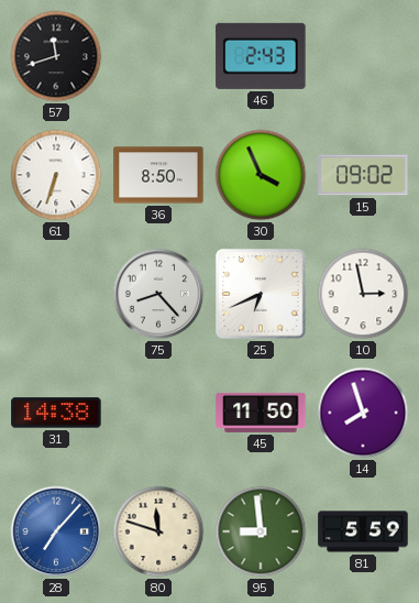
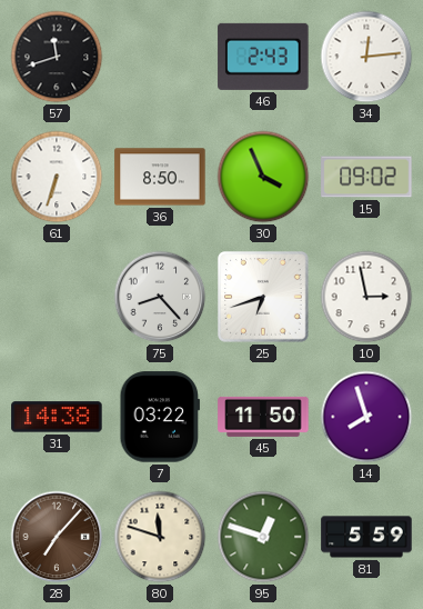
34: none -> 12:14
25: 6:41 -> 6:42
7: none -> 03:22
28 dial: blue -> brown
95: 8:59 -> 12:48
